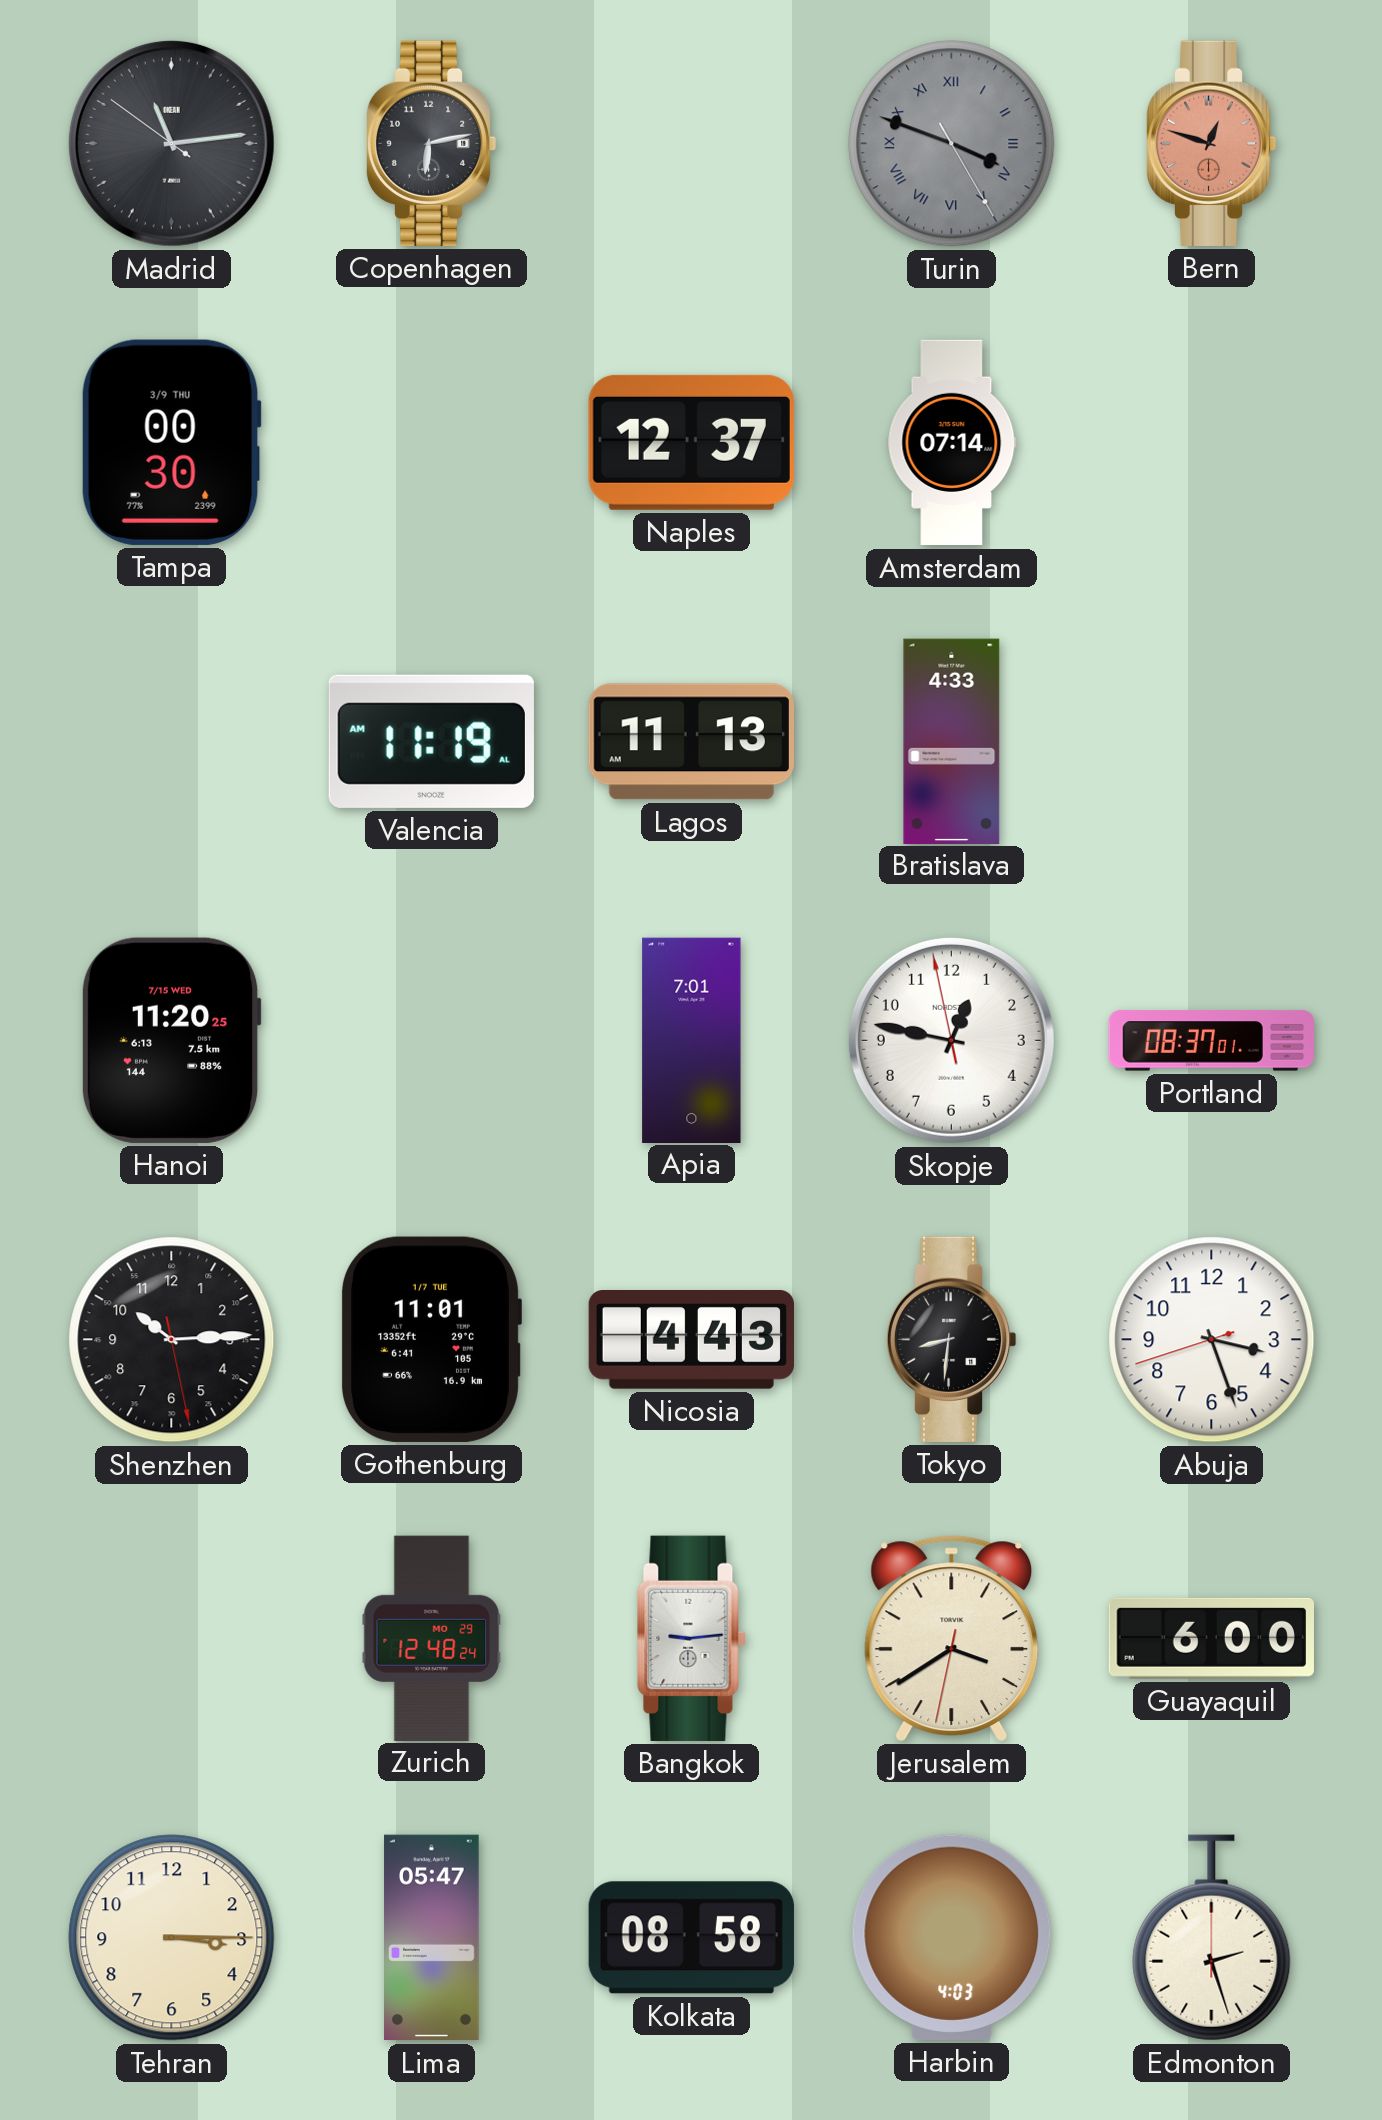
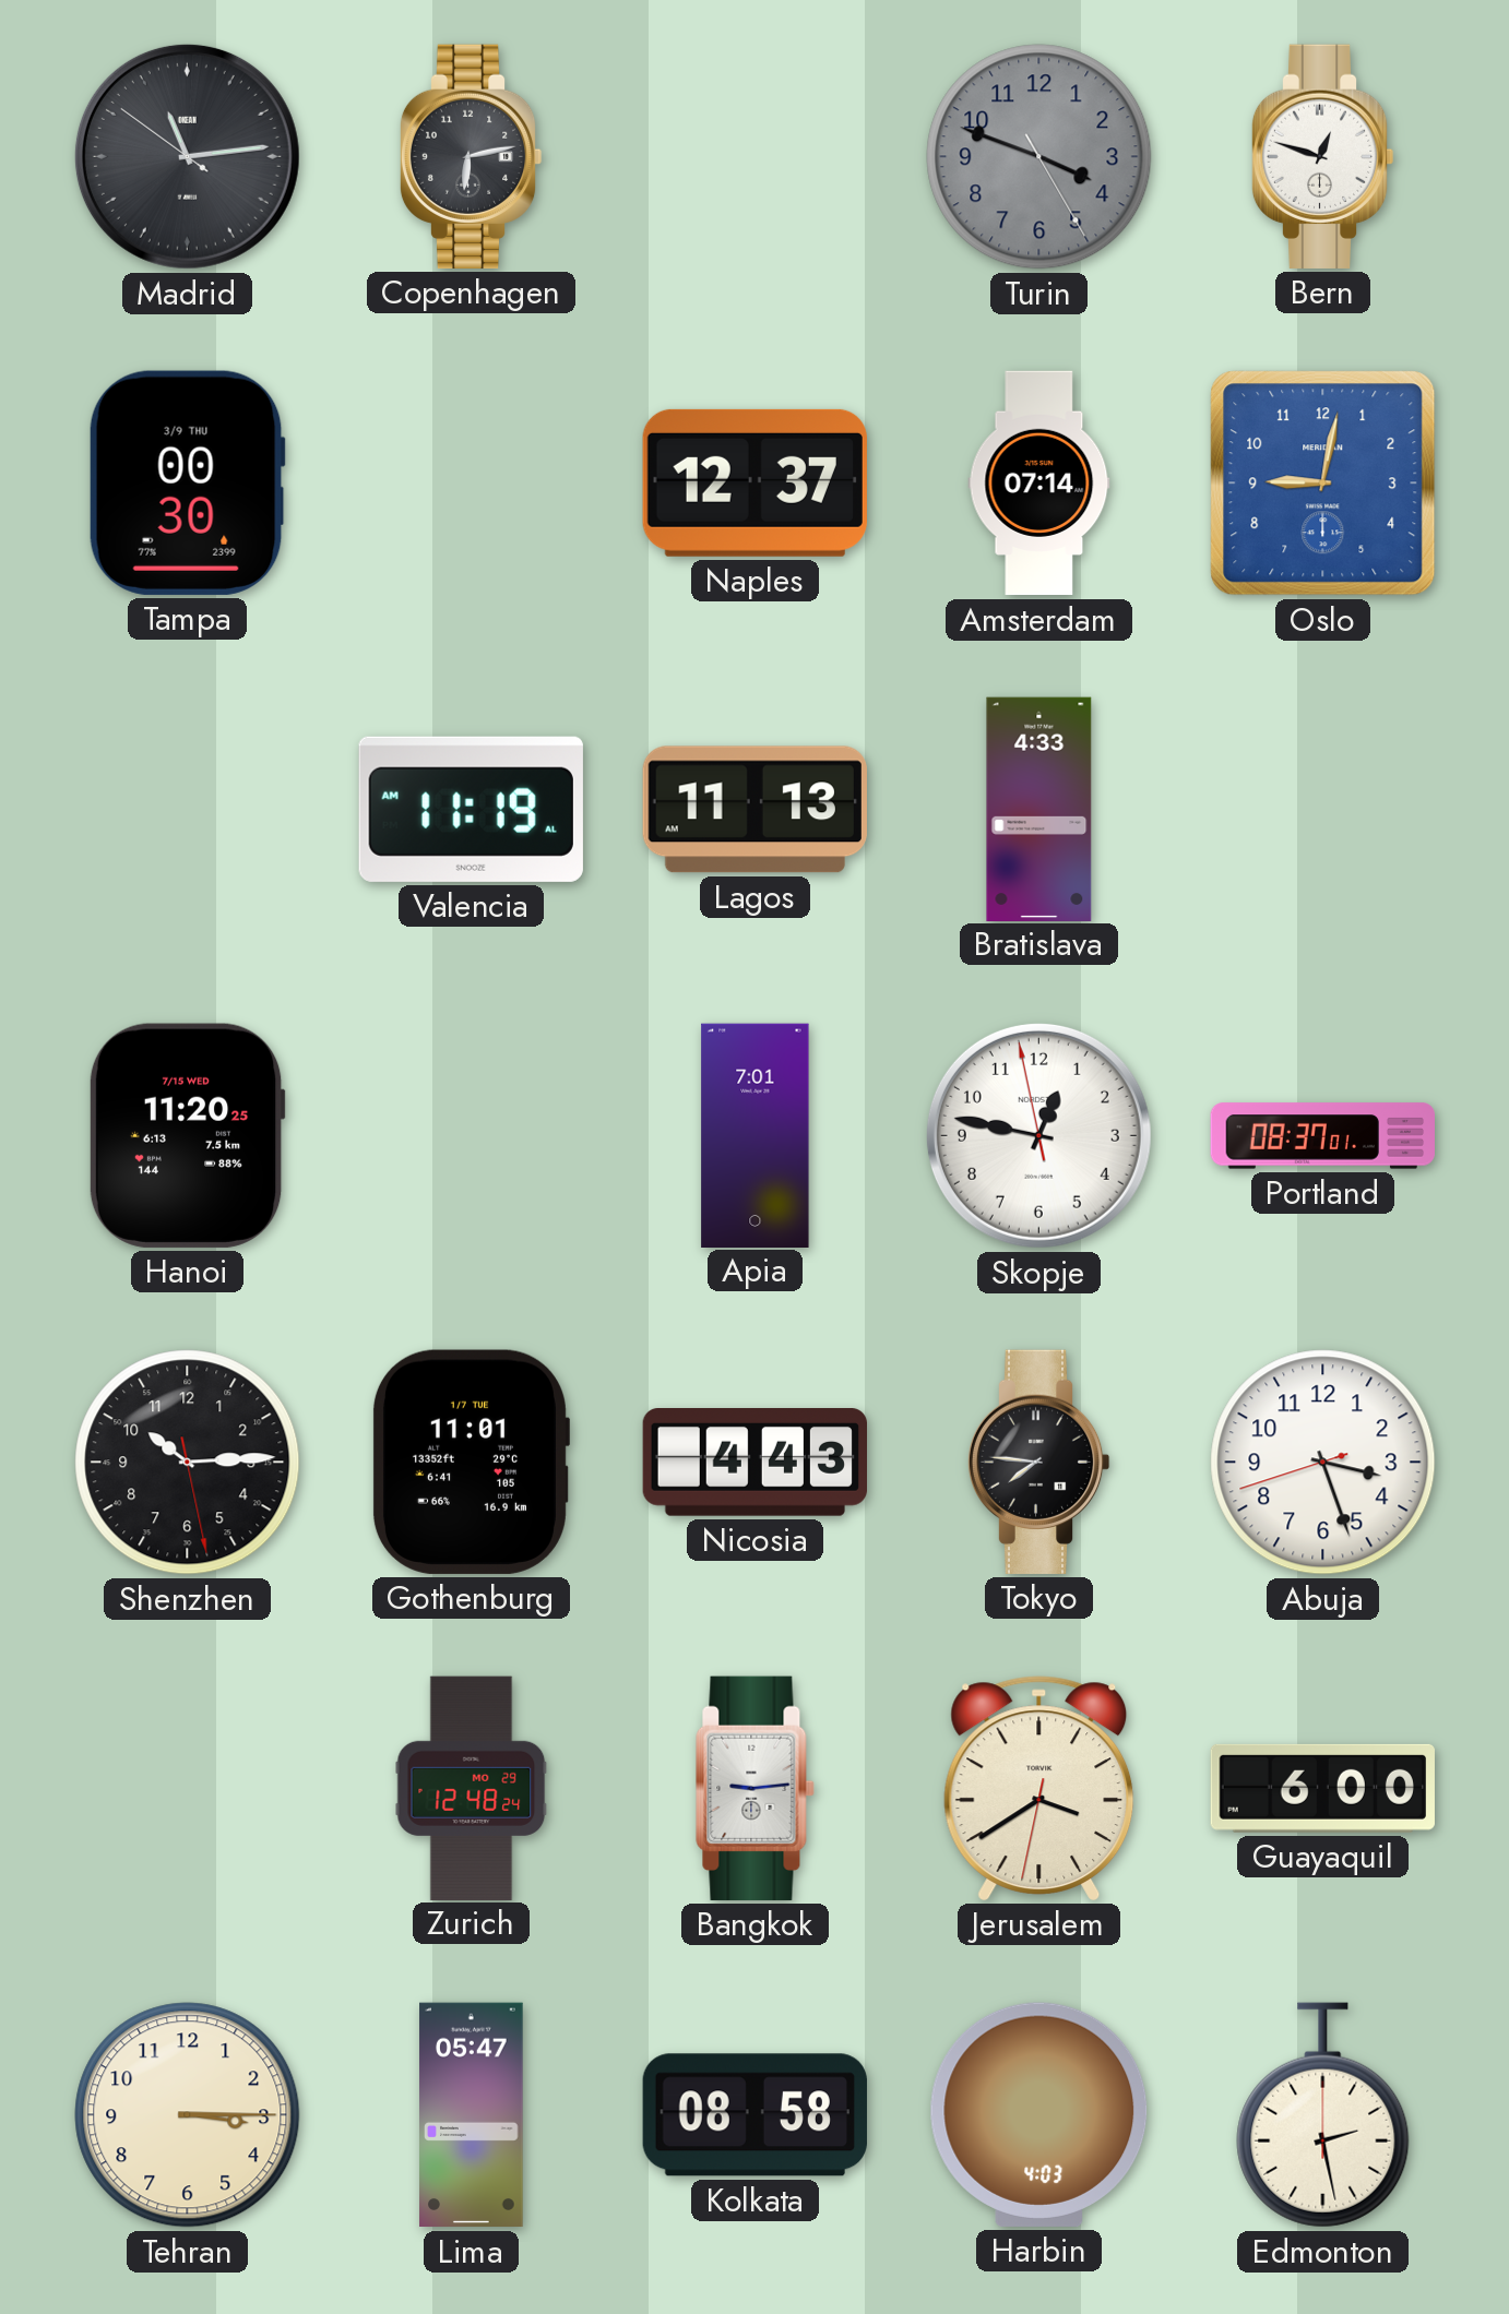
Turin numerals: Roman -> Arabic
Bern dial: salmon -> white
Oslo: none -> 9:02
Tokyo: 8:31 -> 7:46
Edmonton: 2:27 -> 2:28
